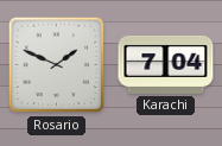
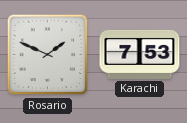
Karachi: 7:04 -> 7:53
